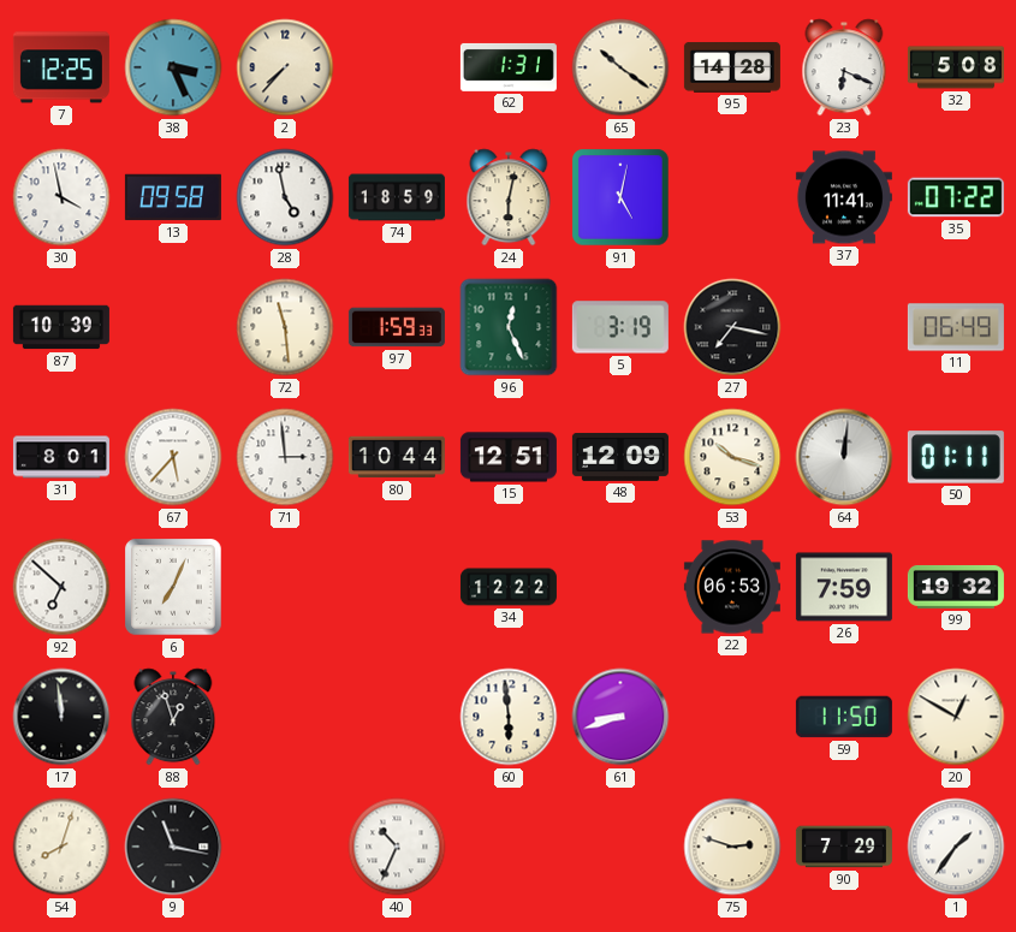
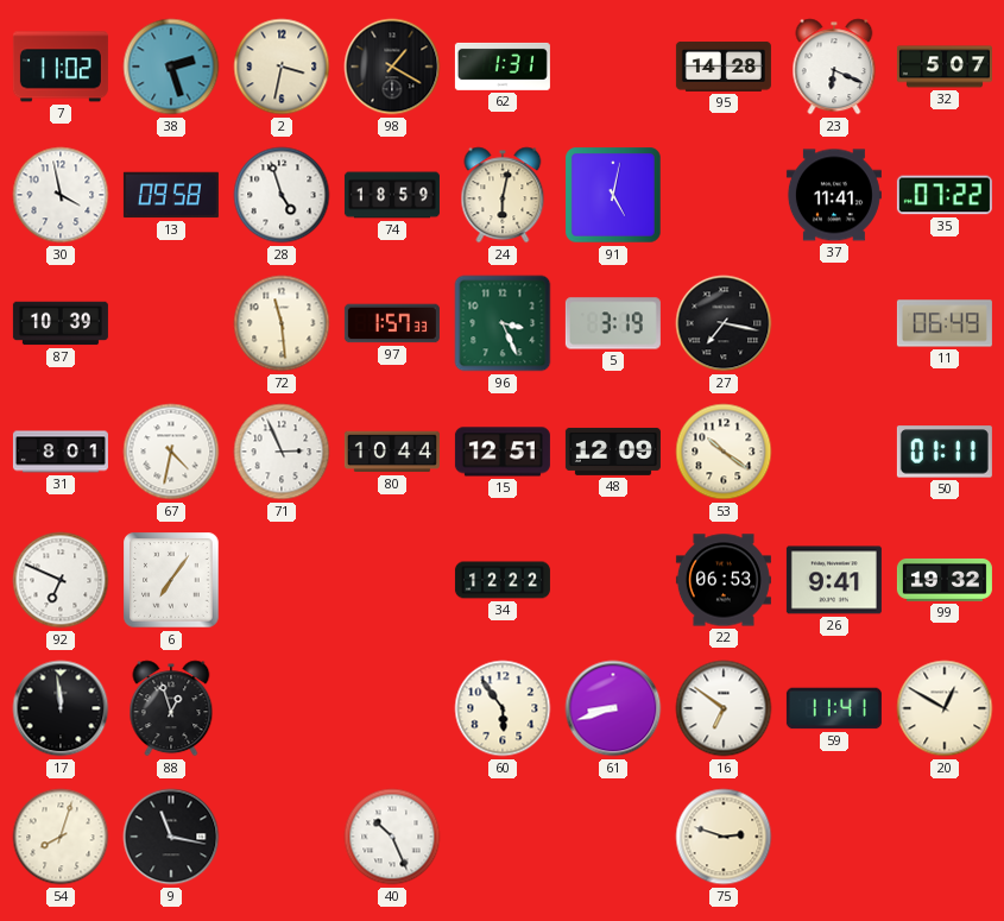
7: 12:25 -> 11:02
38: 3:26 -> 2:27
2: 7:37 -> 3:32
98: none -> 1:20
65: 10:21 -> none
32: 5:08 -> 5:07
28: 4:58 -> 4:57
97: 1:59 -> 1:57
96: 12:26 -> 3:26
67: 5:37 -> 4:32
71: 2:59 -> 2:56
53: 10:18 -> 10:21
64: 12:01 -> none
92: 6:52 -> 6:49
6: 7:04 -> 7:06
26: 7:59 -> 9:41
60: 5:59 -> 5:54
16: none -> 6:51
59: 11:50 -> 11:41
40: 10:34 -> 10:26
90: 7:29 -> none
1: 1:36 -> none
